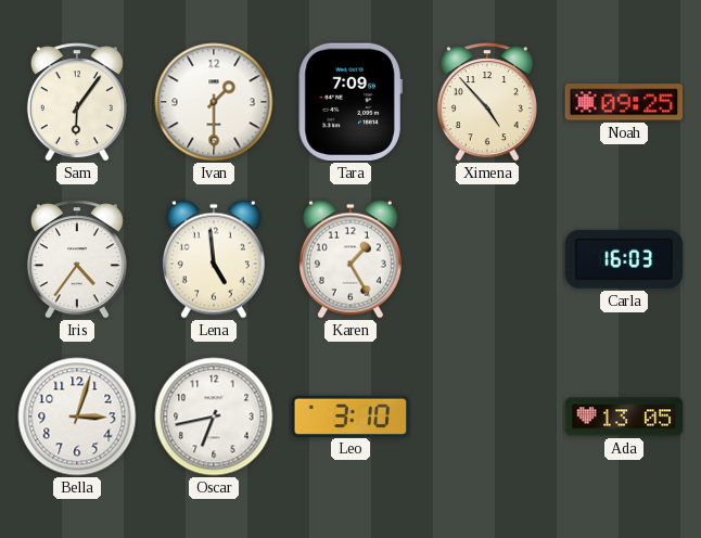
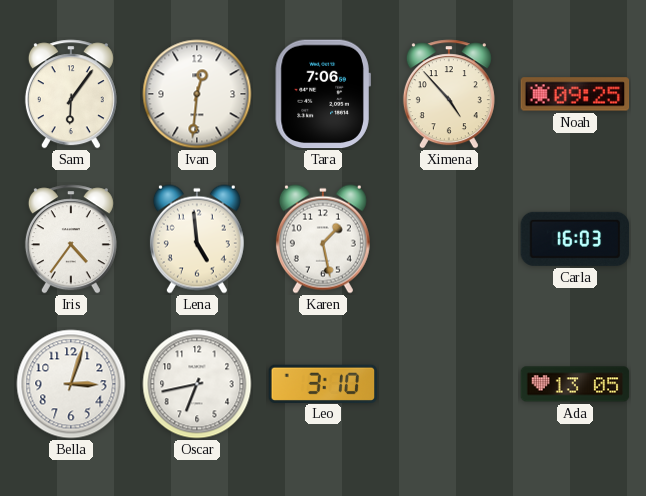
Ivan: 1:30 -> 12:31
Tara: 7:09 -> 7:06
Karen: 1:25 -> 1:28
